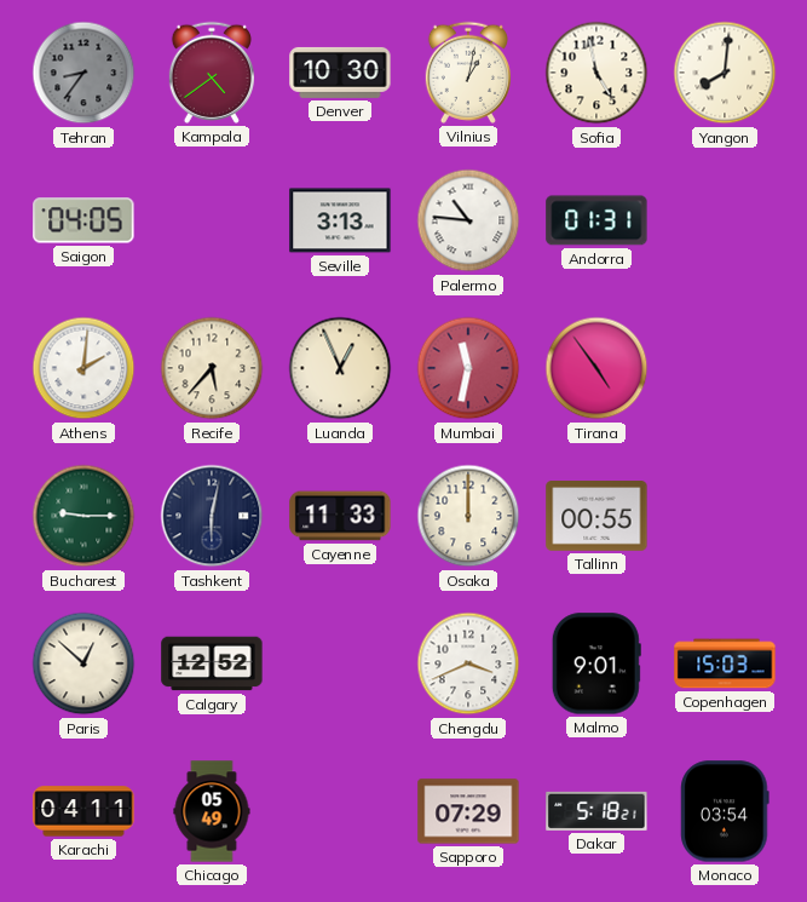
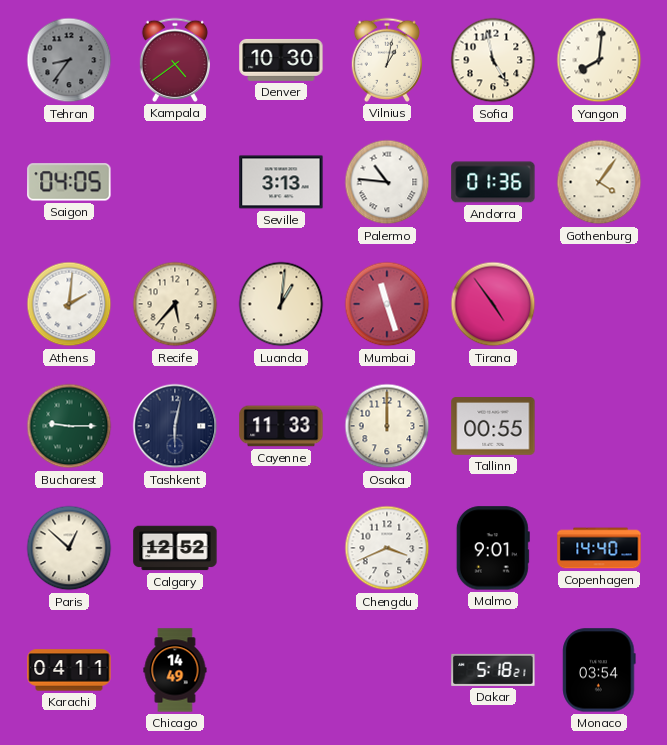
Andorra: 01:31 -> 01:36
Gothenburg: none -> 4:06
Luanda: 12:56 -> 1:01
Mumbai: 11:32 -> 11:27
Copenhagen: 15:03 -> 14:40
Chicago: 05:49 -> 14:49
Sapporo: 07:29 -> none
